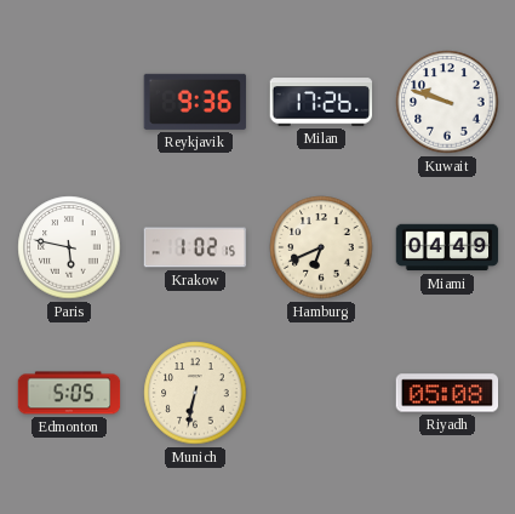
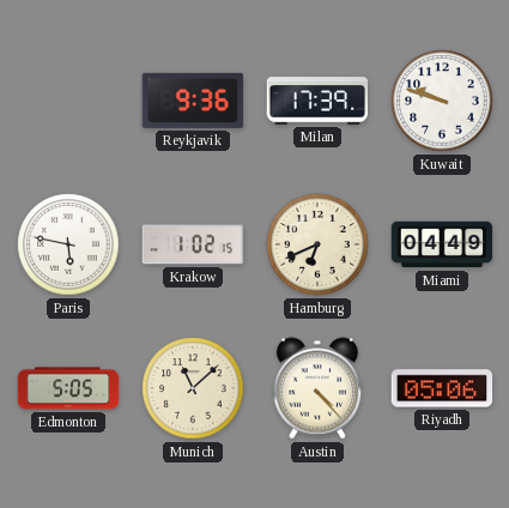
Milan: 17:26 -> 17:39
Munich: 6:32 -> 11:08
Austin: none -> 4:23
Riyadh: 05:08 -> 05:06
